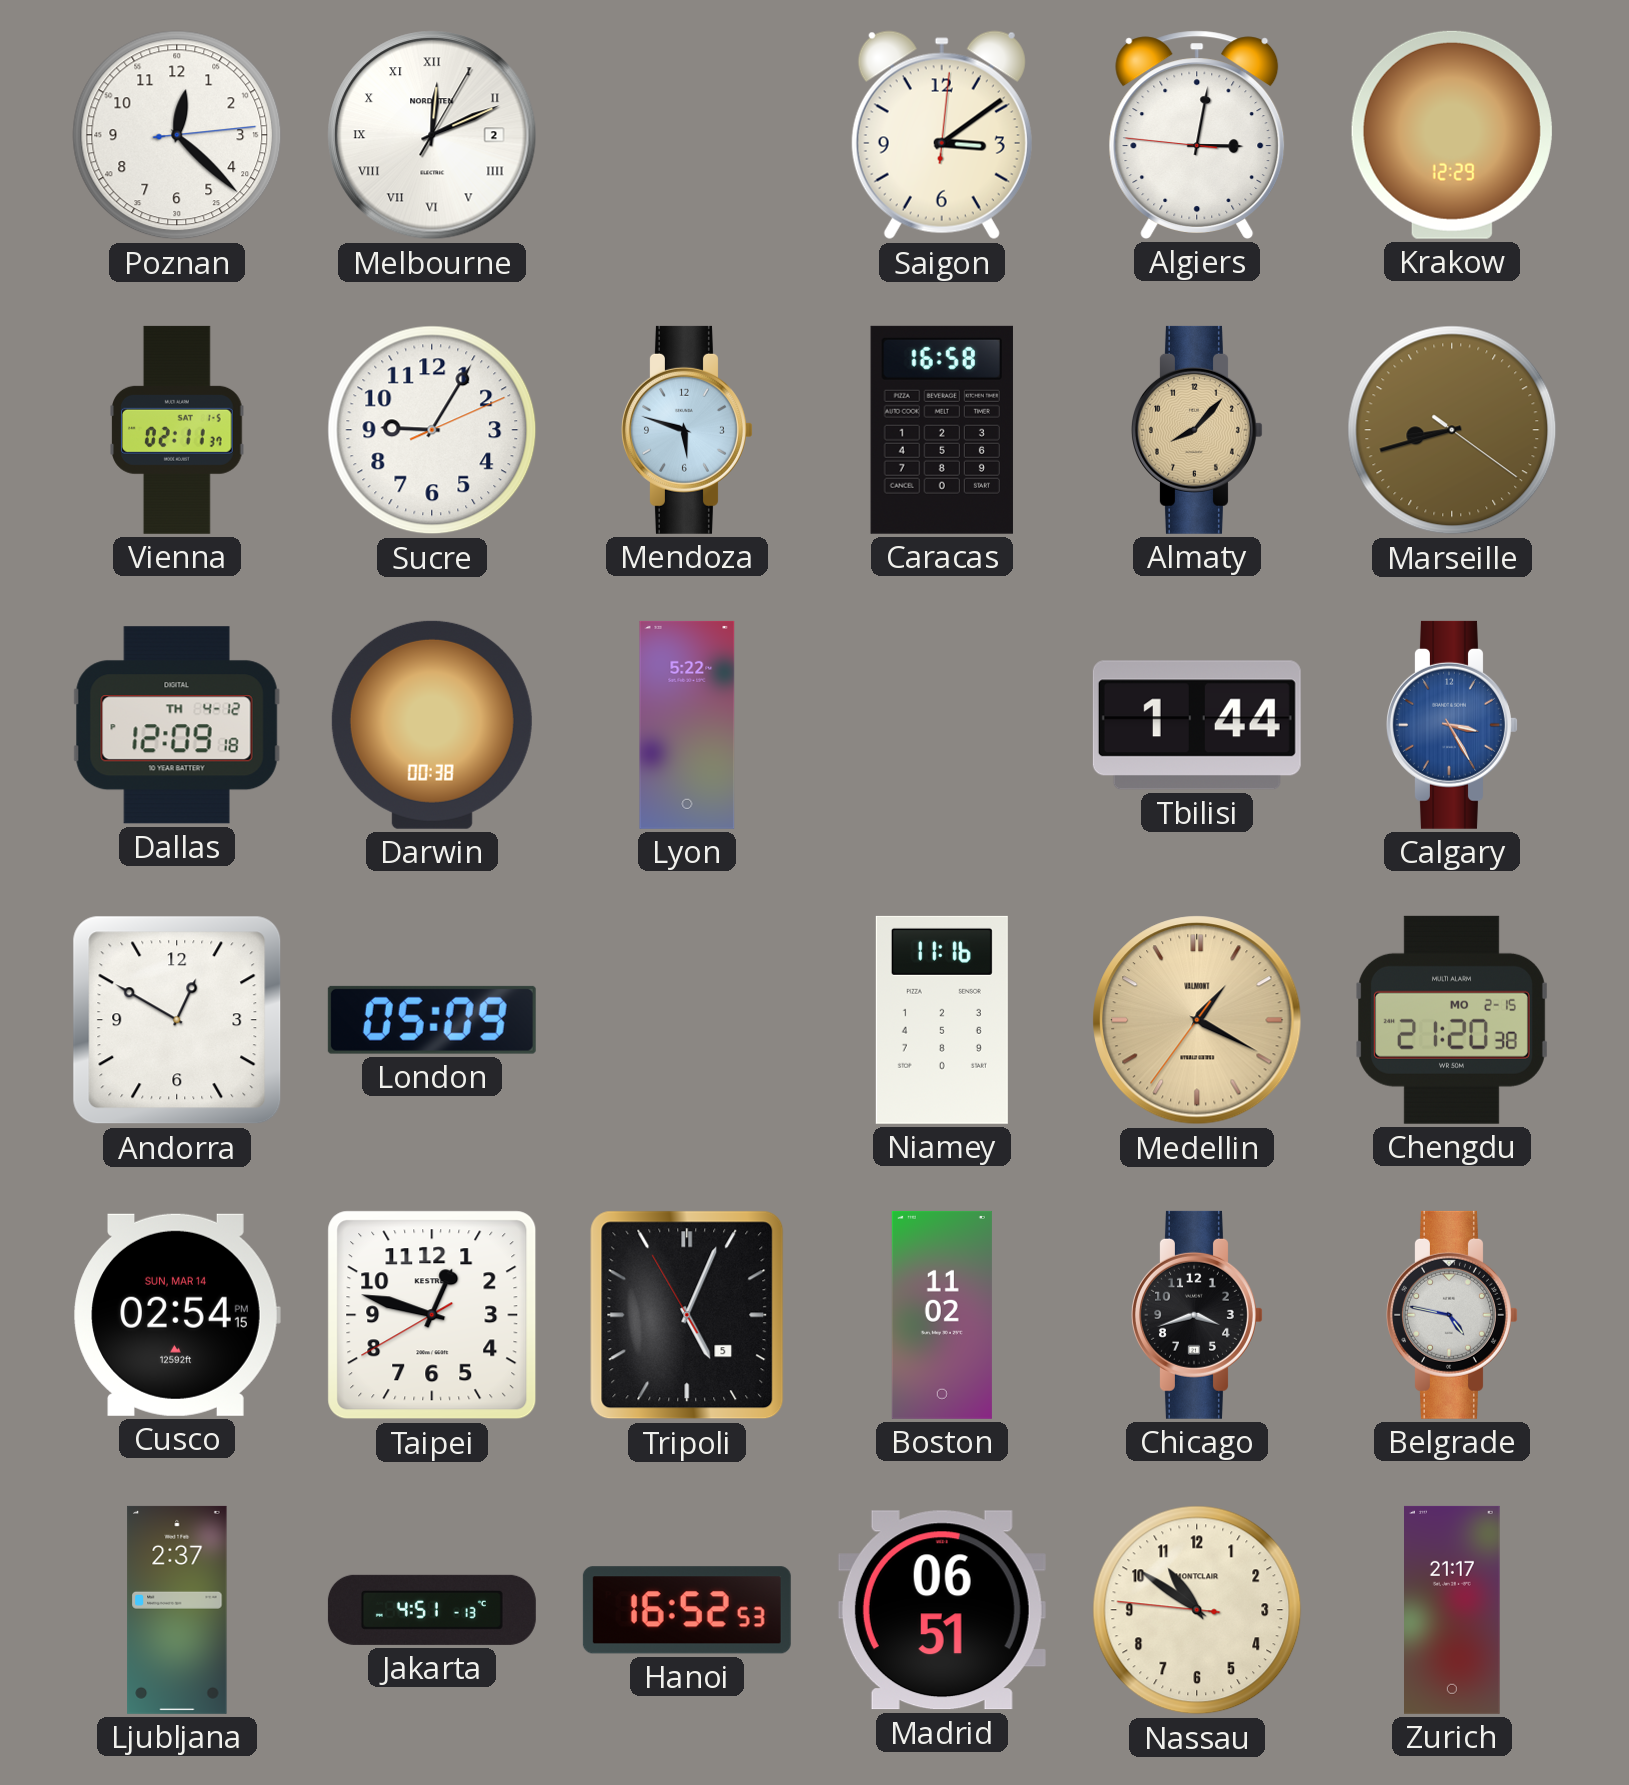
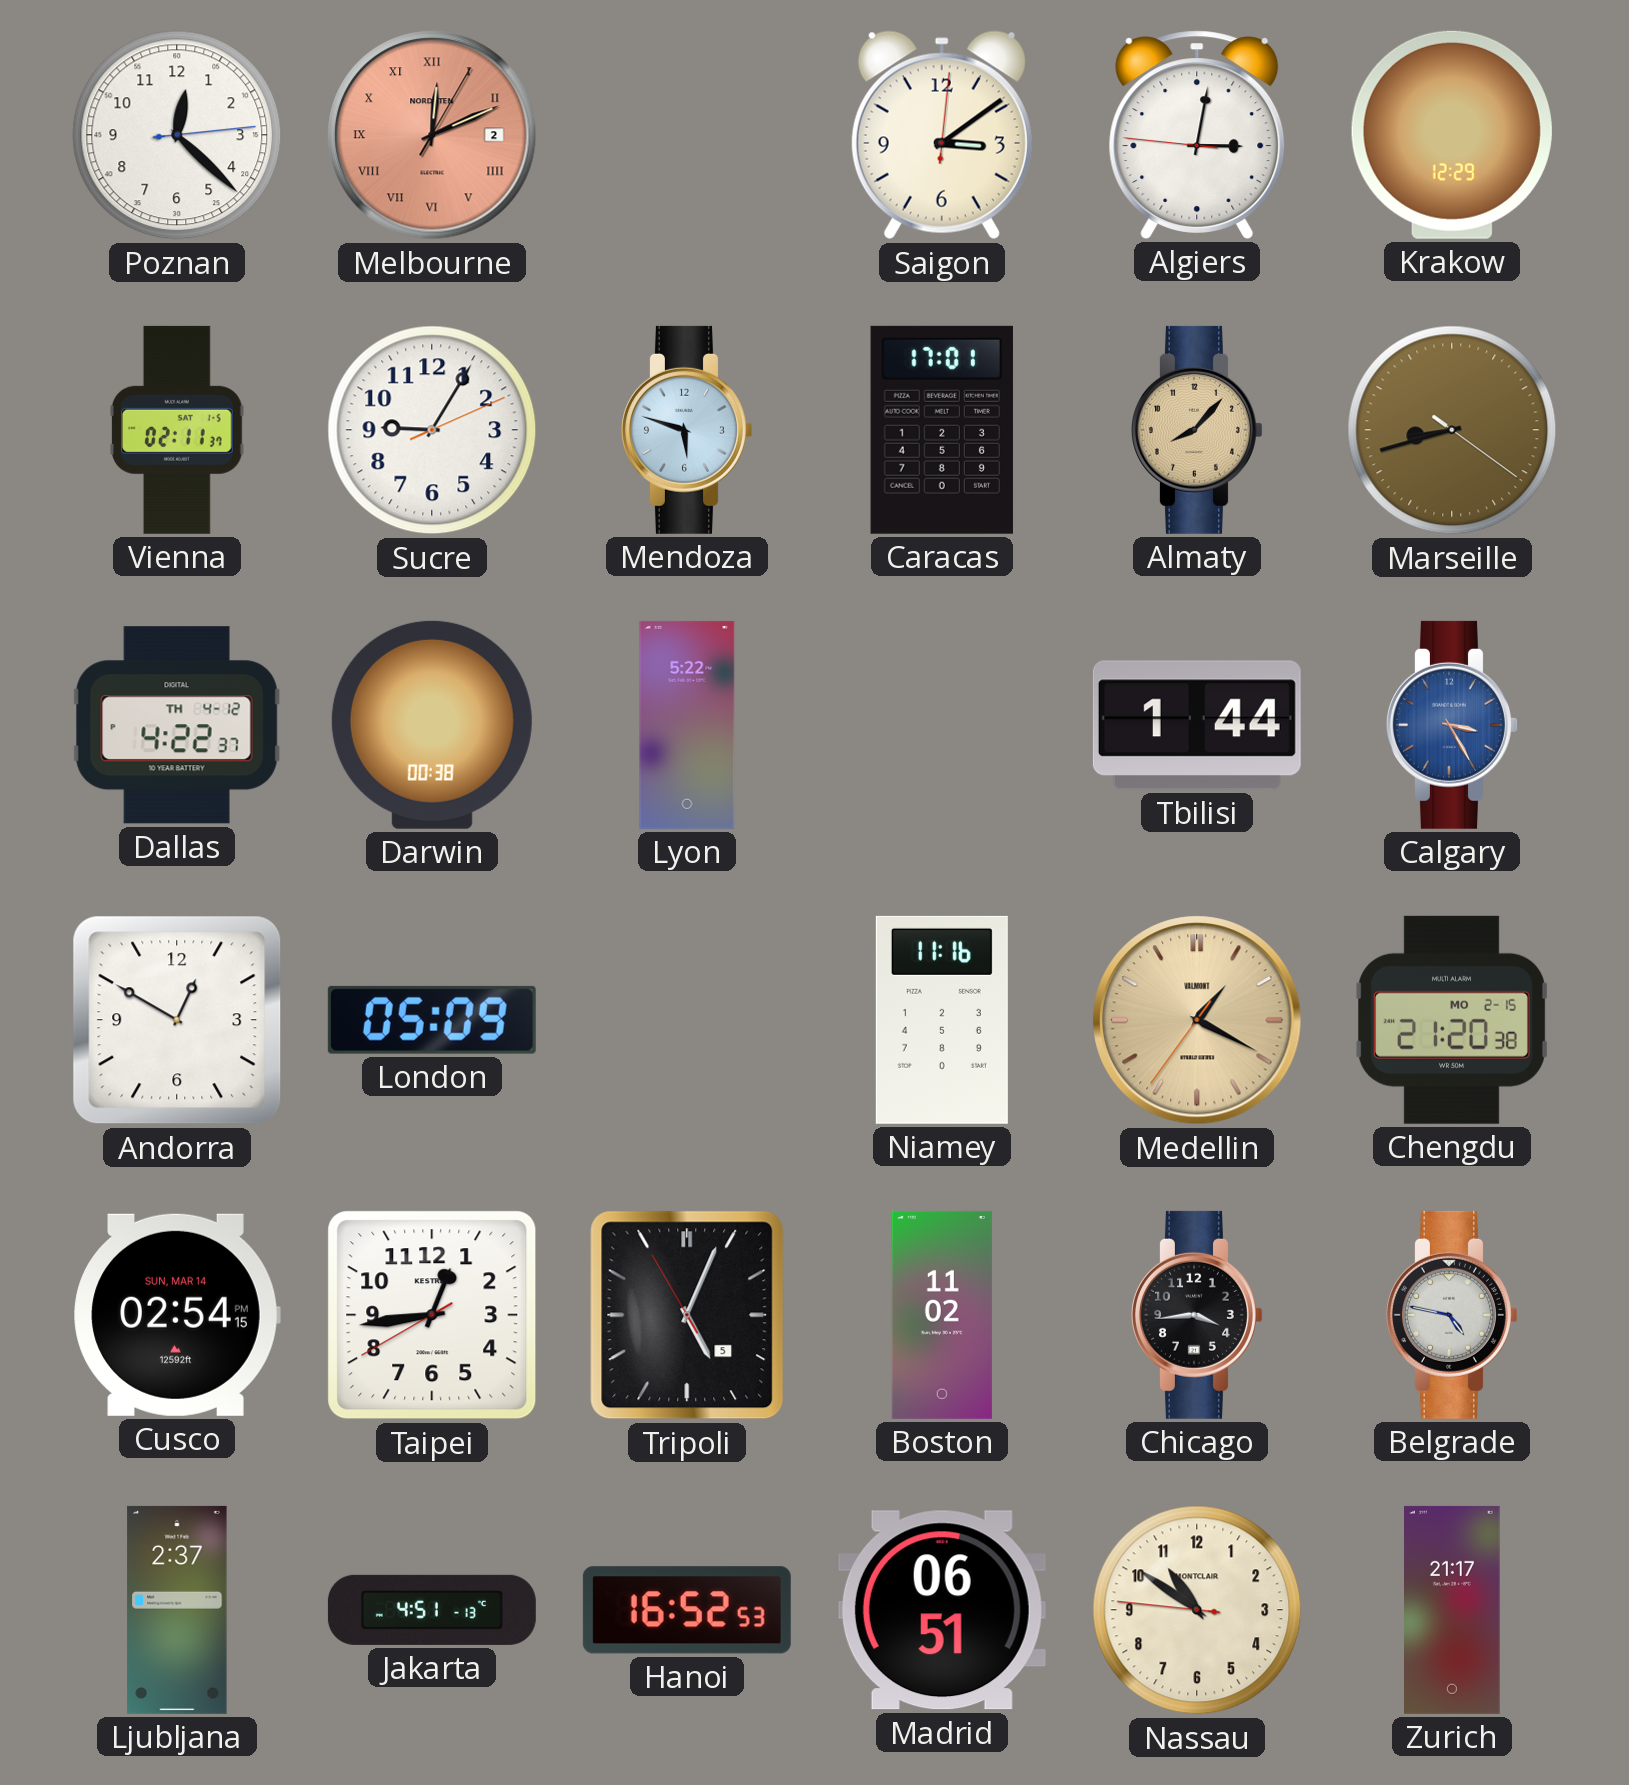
Melbourne dial: white -> salmon
Caracas: 16:58 -> 17:01
Dallas: 12:09 -> 4:22
Taipei: 12:47 -> 12:43
Chicago: 3:42 -> 3:44
